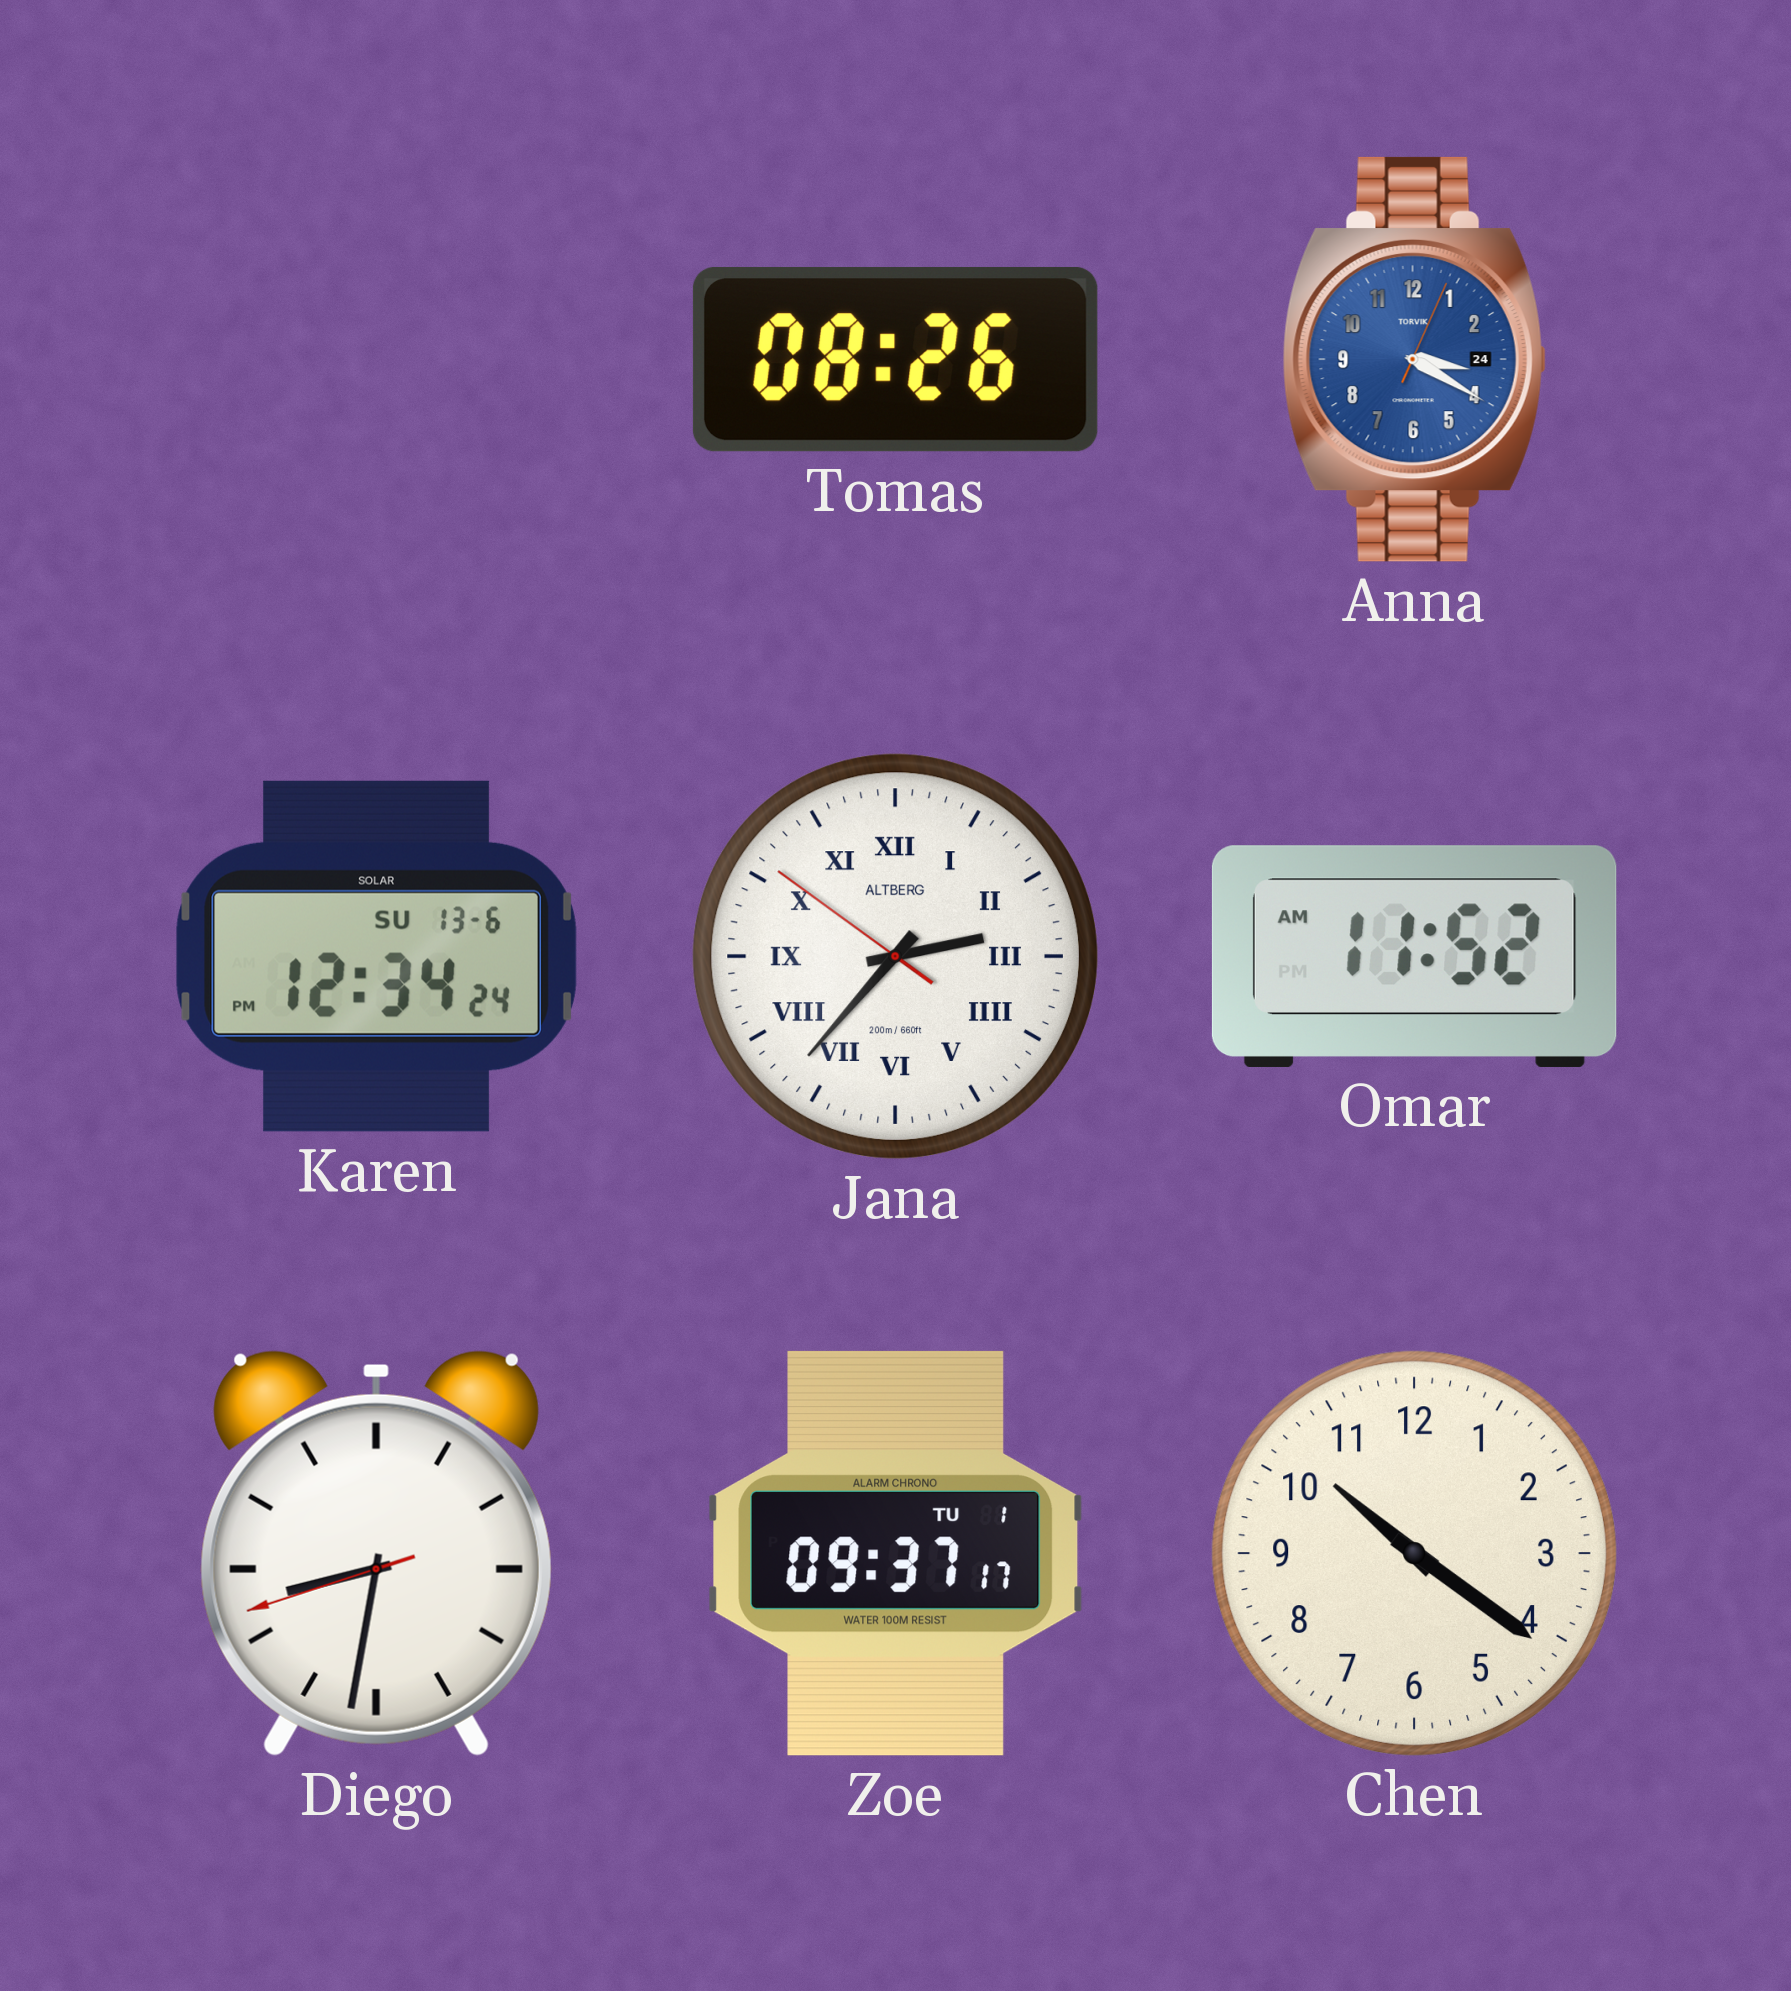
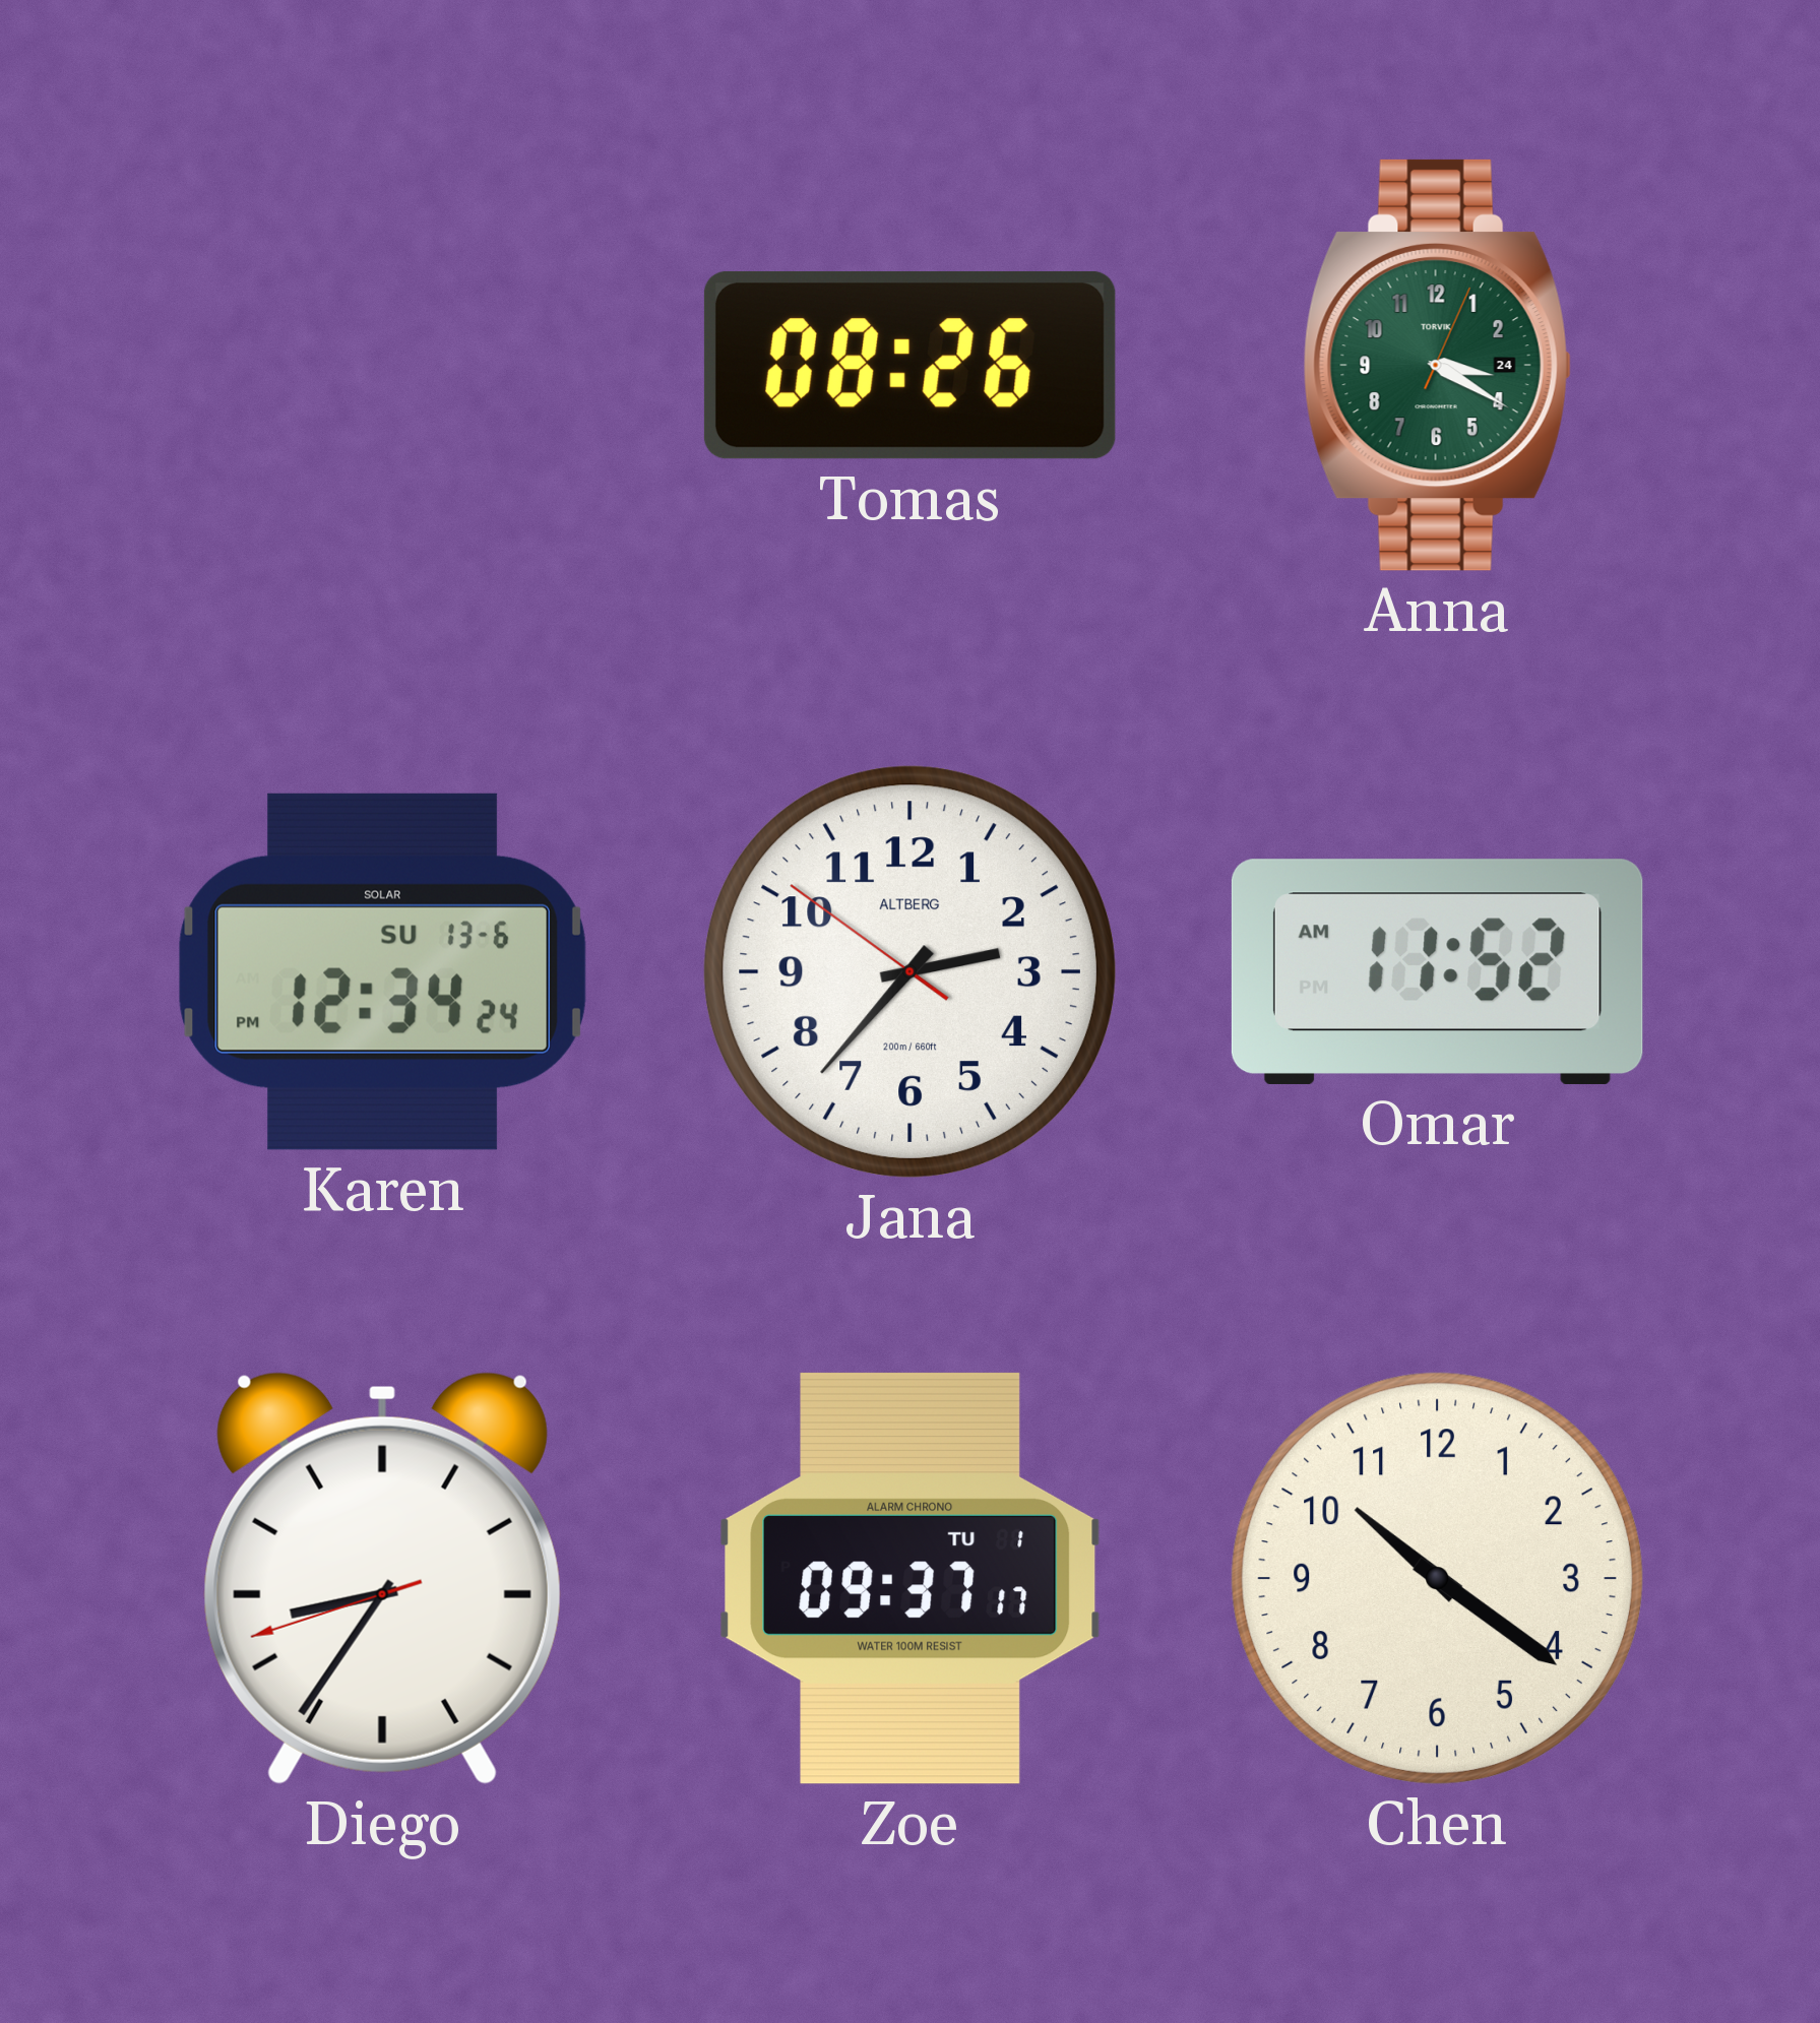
Anna dial: blue -> green
Jana numerals: Roman -> Arabic
Diego: 8:31 -> 8:35
